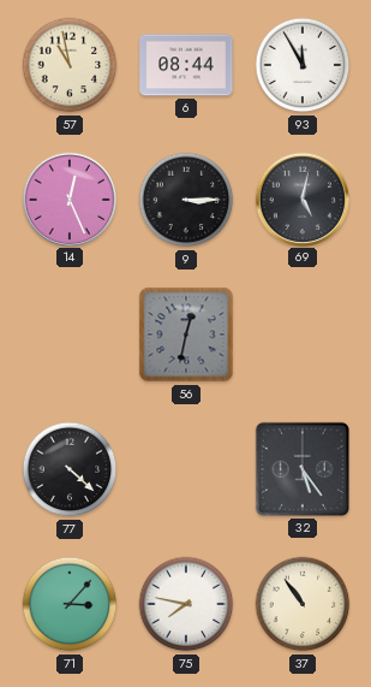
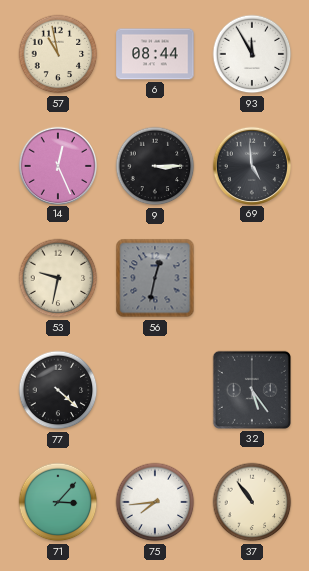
69: 5:02 -> 4:59
53: none -> 9:32
75: 7:47 -> 7:44
